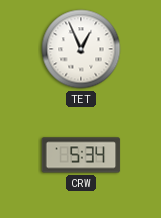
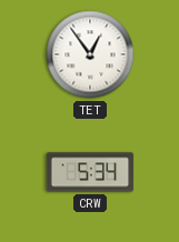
TET: 12:56 -> 12:54
